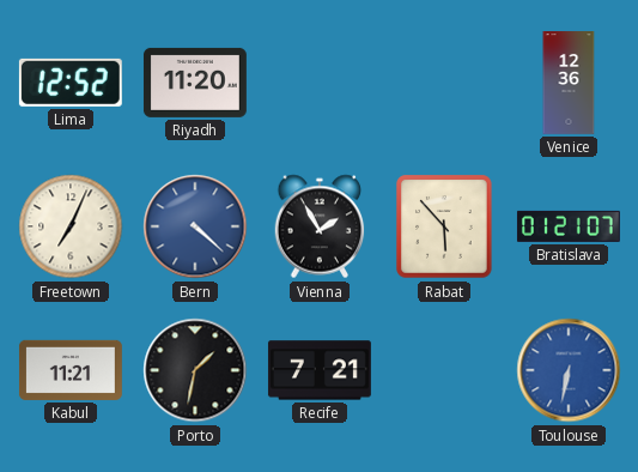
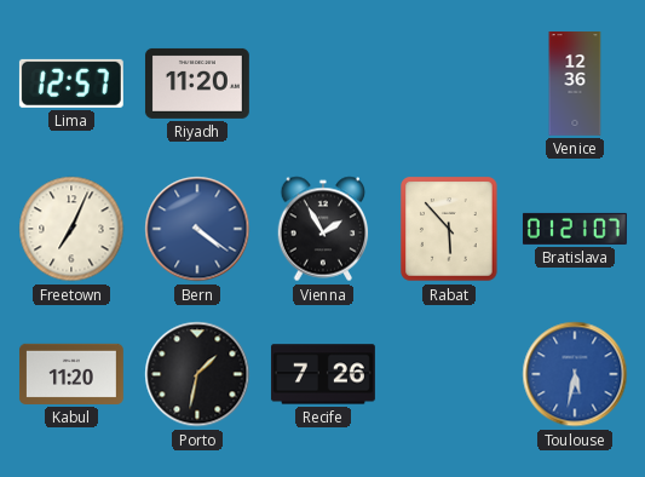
Lima: 12:52 -> 12:57
Bern: 4:22 -> 4:21
Kabul: 11:21 -> 11:20
Recife: 7:21 -> 7:26
Toulouse: 6:32 -> 5:32
